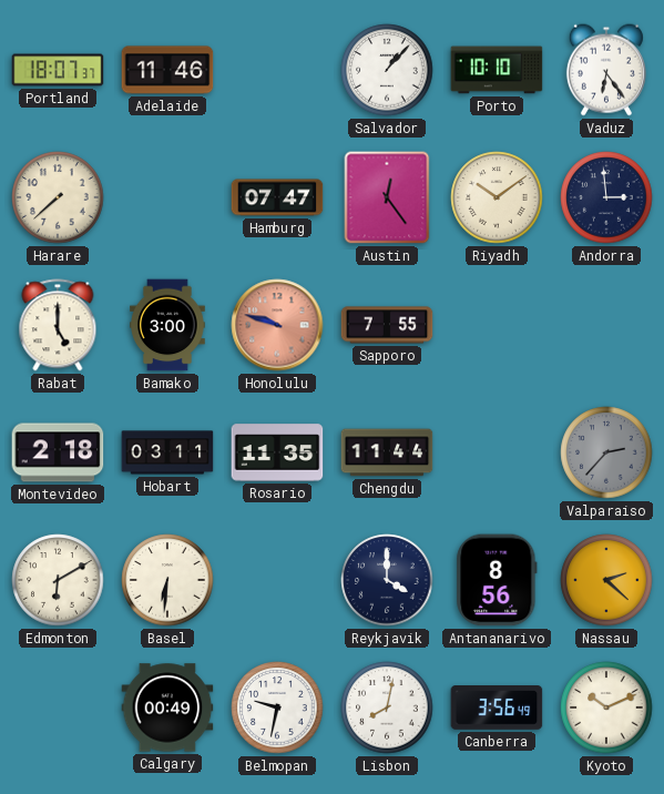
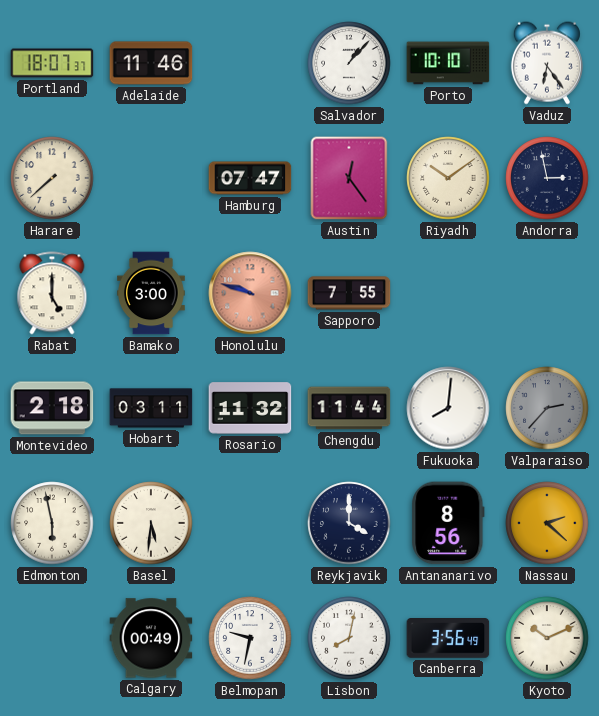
Andorra: 2:59 -> 2:58
Rosario: 11:35 -> 11:32
Fukuoka: none -> 8:01
Edmonton: 6:10 -> 5:58
Basel: 6:31 -> 5:31
